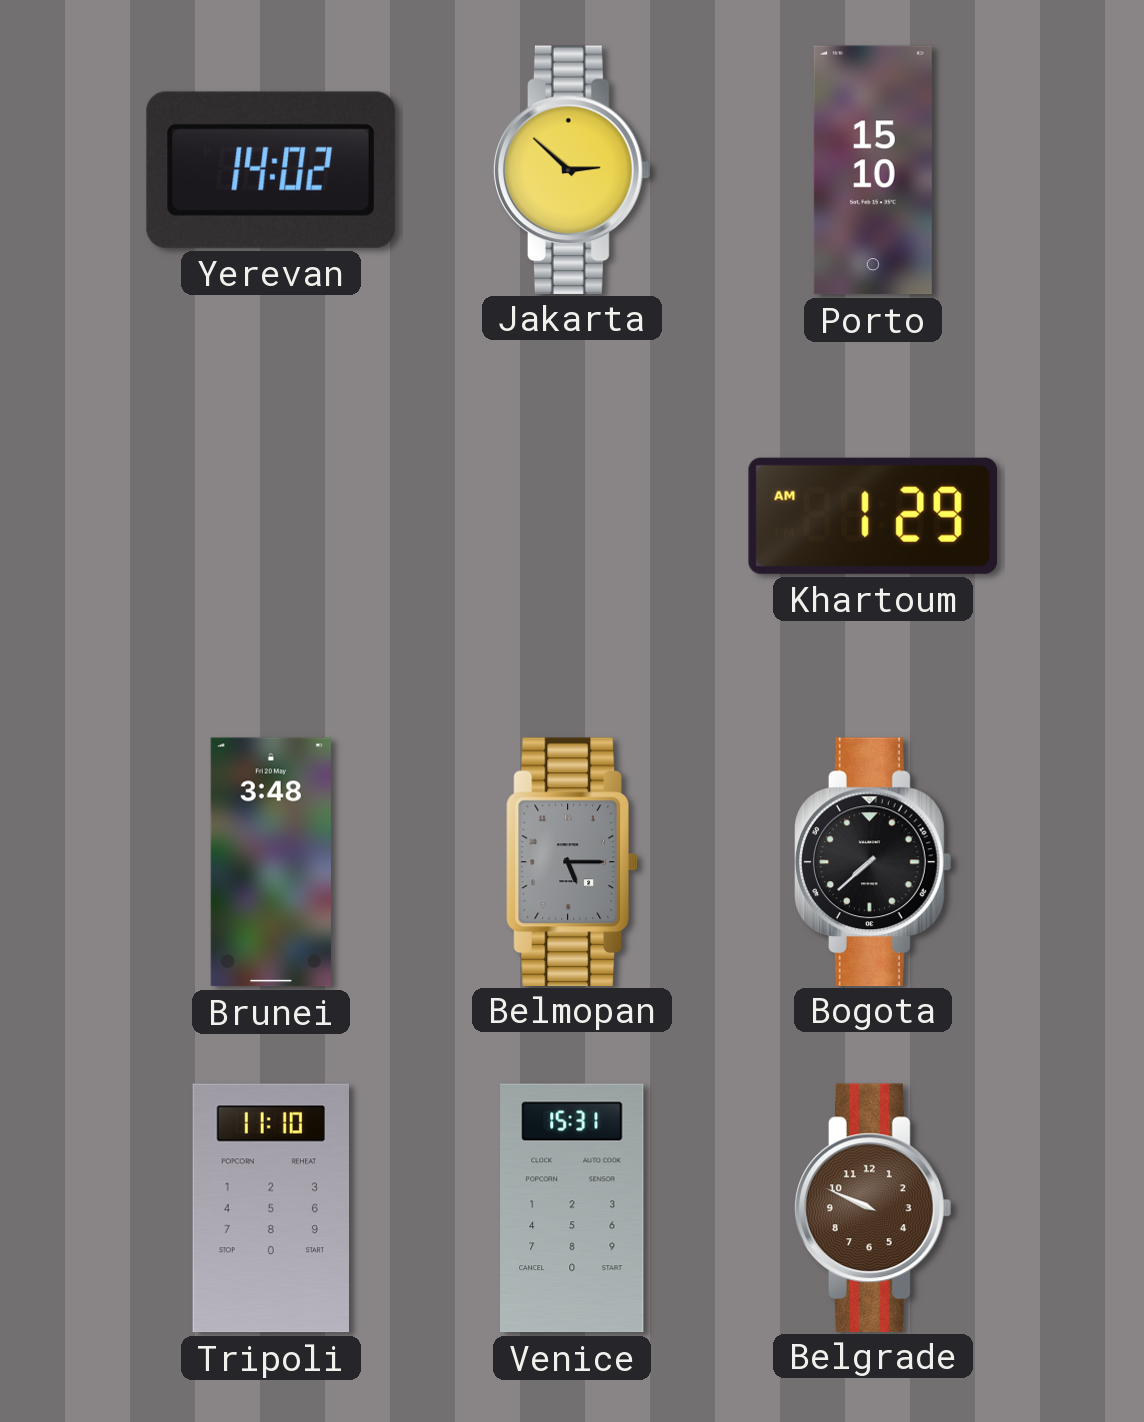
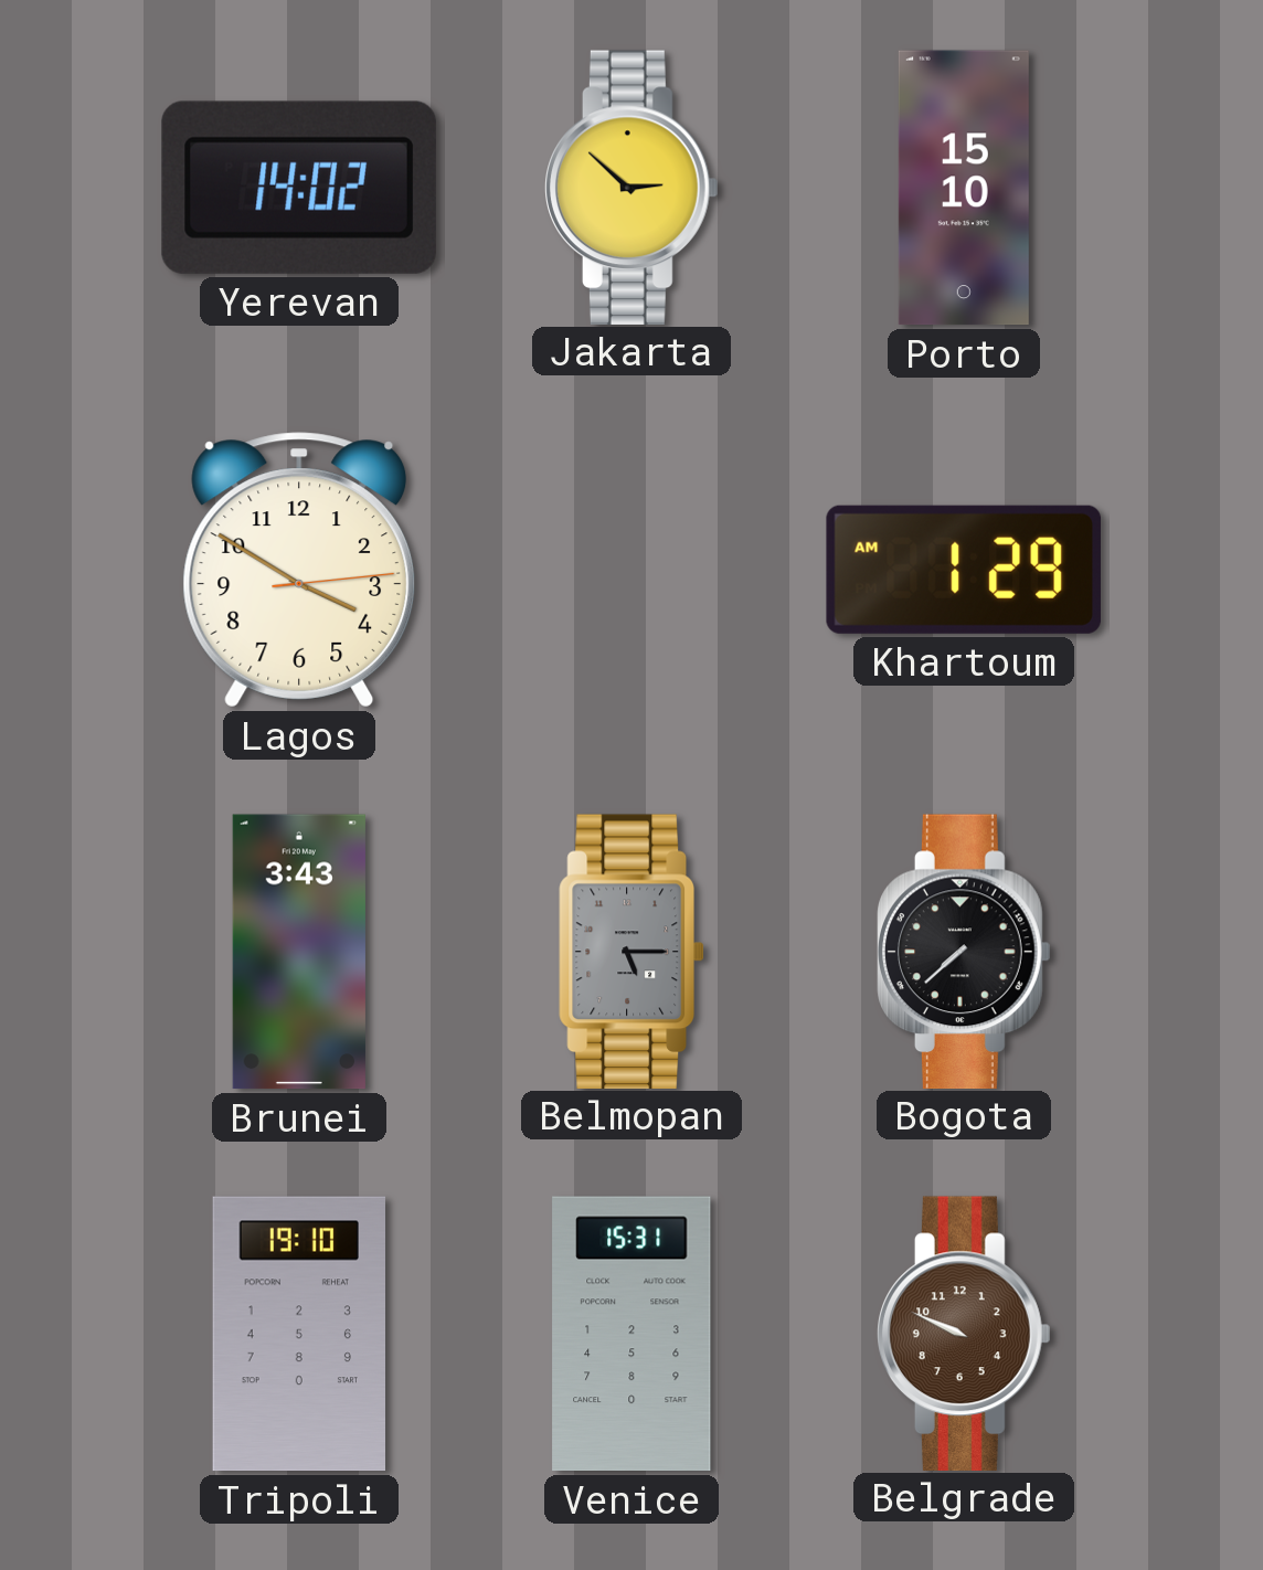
Lagos: none -> 3:50
Brunei: 3:48 -> 3:43
Tripoli: 11:10 -> 19:10
